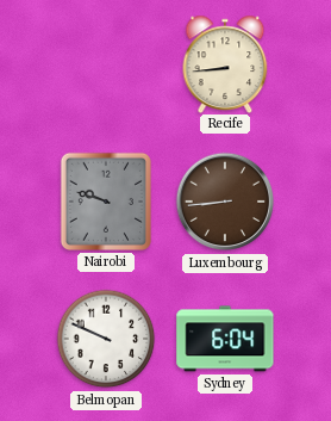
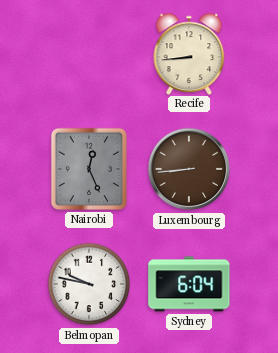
Nairobi: 9:48 -> 12:26
Belmopan: 9:49 -> 9:47
